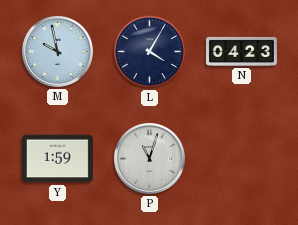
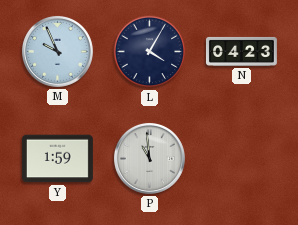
M: 9:58 -> 9:56
P: 11:03 -> 10:59
